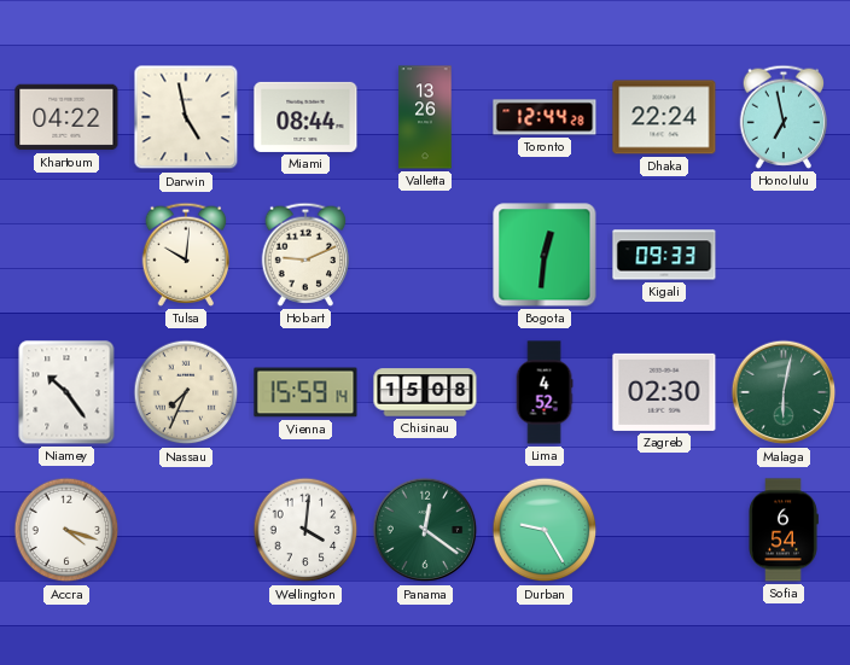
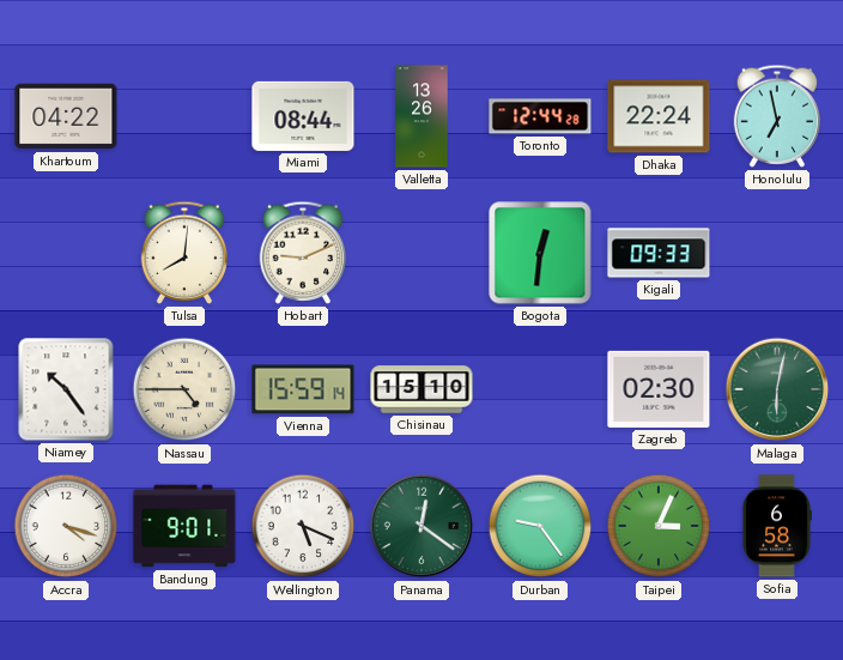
Darwin: 4:58 -> none
Tulsa: 10:01 -> 8:01
Nassau: 7:34 -> 4:45
Chisinau: 15:08 -> 15:10
Lima: 4:52 -> none
Bandung: none -> 9:01
Wellington: 4:01 -> 5:19
Durban: 9:25 -> 9:24
Taipei: none -> 3:04
Sofia: 6:54 -> 6:58
